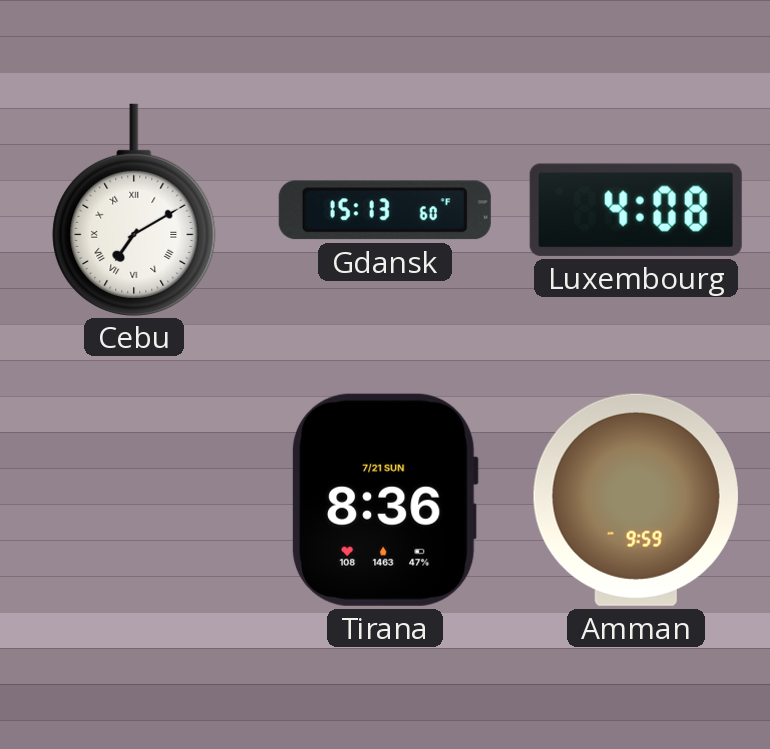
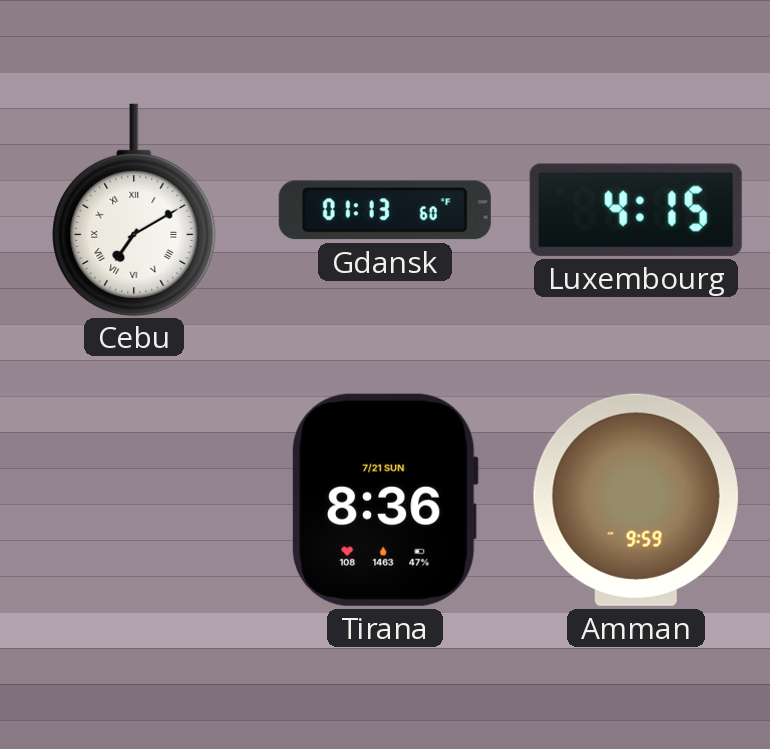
Gdansk: 15:13 -> 01:13
Luxembourg: 4:08 -> 4:15
